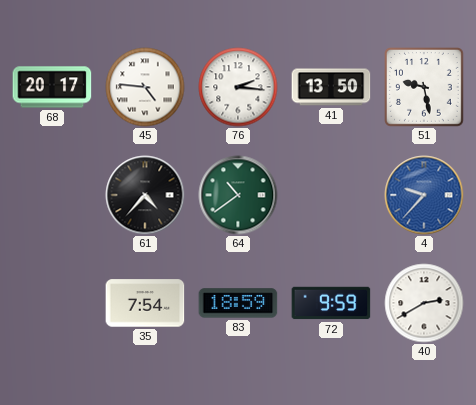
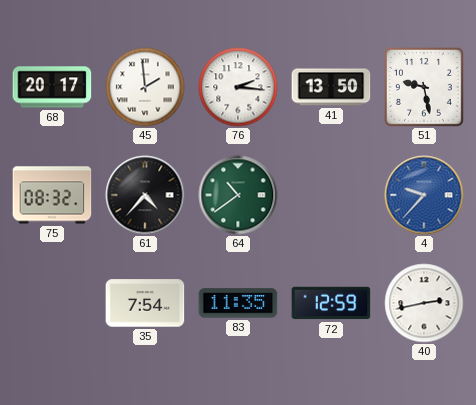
45: 4:46 -> 1:59
75: none -> 08:32
83: 18:59 -> 11:35
72: 9:59 -> 12:59
40: 2:40 -> 2:43
